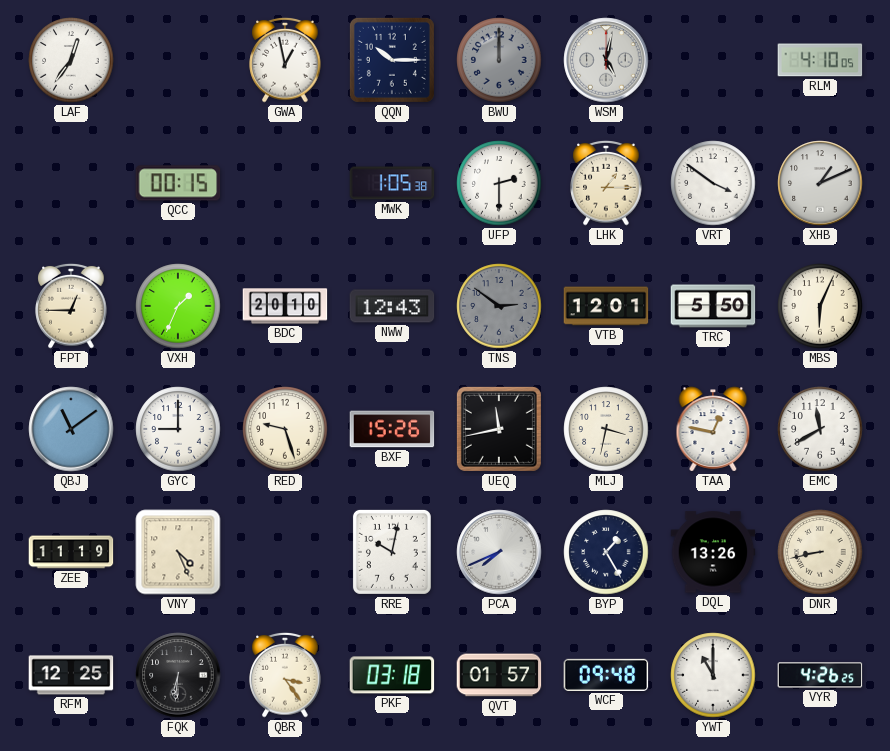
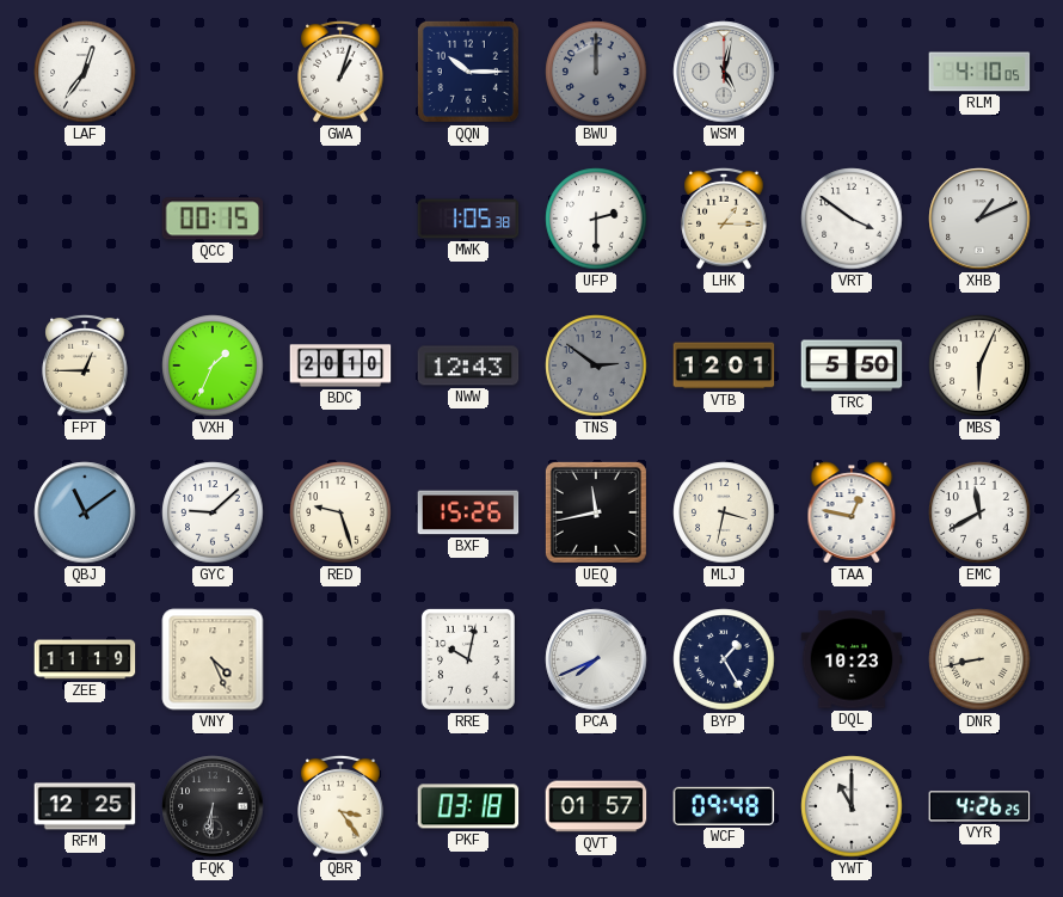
GWA: 12:58 -> 1:03
GYC: 9:00 -> 9:08
DQL: 13:26 -> 10:23
